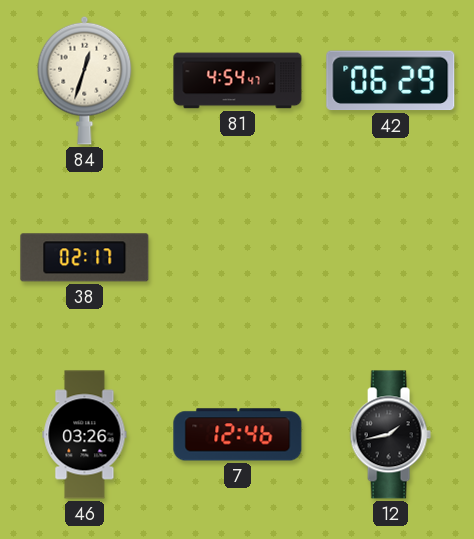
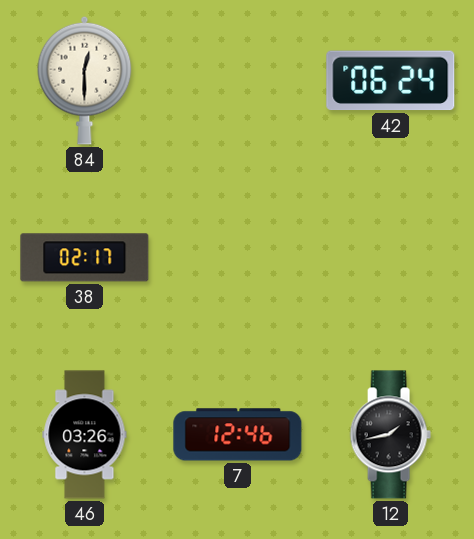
84: 12:33 -> 12:30
81: 4:54 -> none
42: 06:29 -> 06:24
